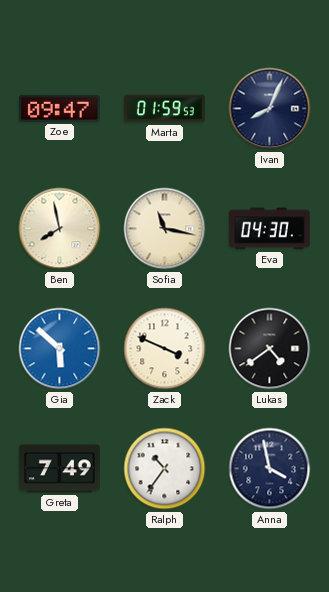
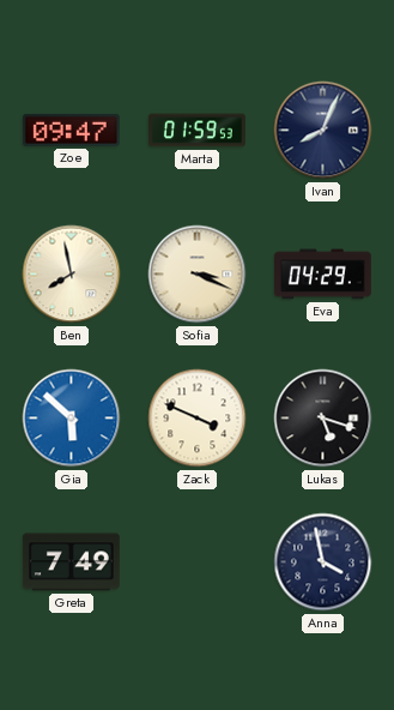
Sofia: 11:17 -> 3:19
Eva: 04:30 -> 04:29
Lukas: 4:39 -> 5:18
Ralph: 10:36 -> none
